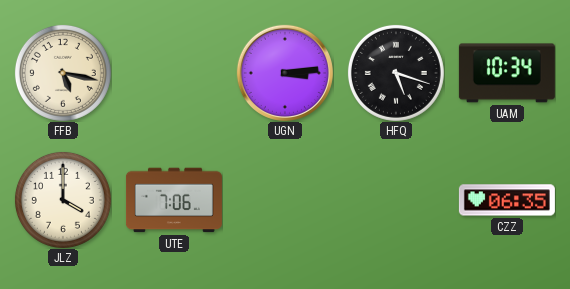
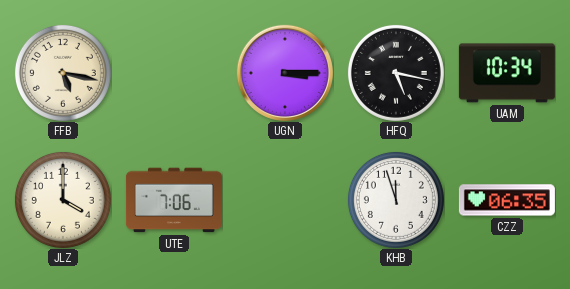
UGN: 3:14 -> 3:15
HFQ: 5:18 -> 5:17
KHB: none -> 11:57
